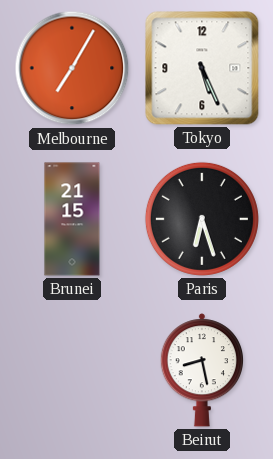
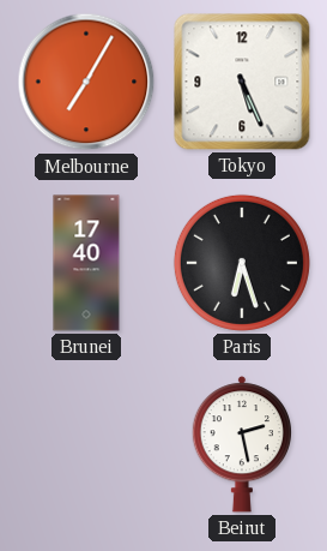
Brunei: 21:15 -> 17:40
Beirut: 8:28 -> 2:28
